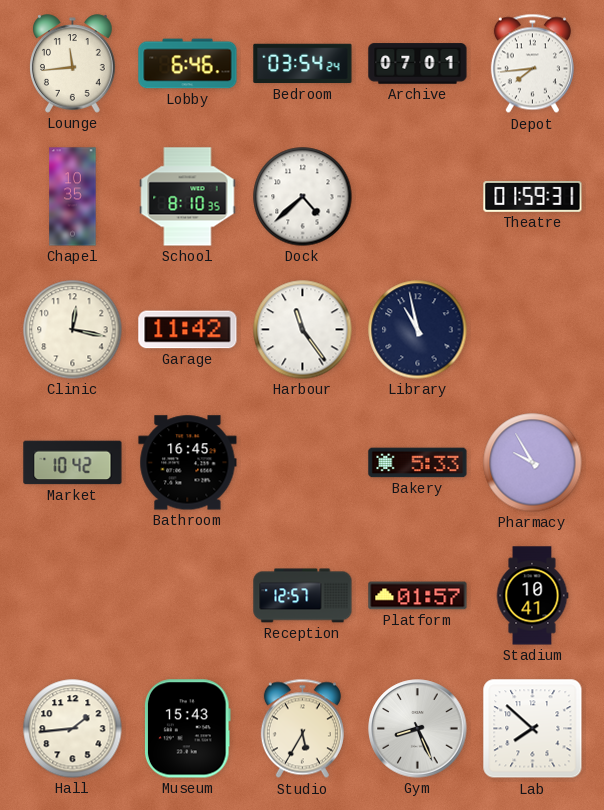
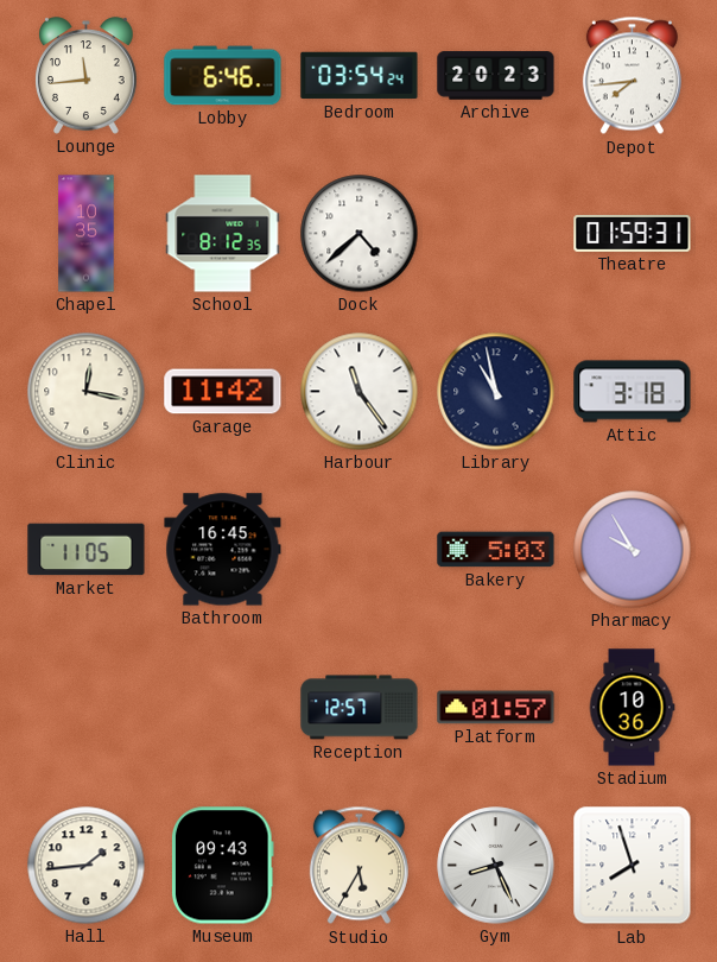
Archive: 07:01 -> 20:23
School: 8:10 -> 8:12
Attic: none -> 3:18
Market: 10:42 -> 11:05
Bakery: 5:33 -> 5:03
Stadium: 10:41 -> 10:36
Museum: 15:43 -> 09:43
Lab: 7:52 -> 7:57
